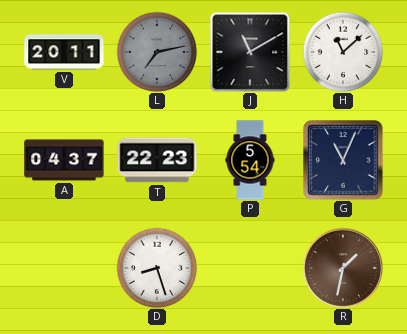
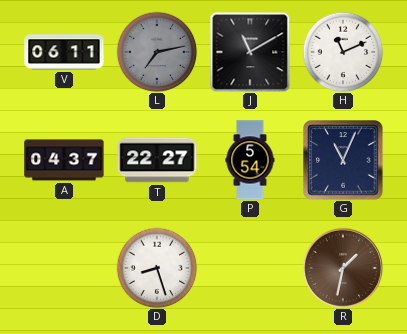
V: 20:11 -> 06:11
H: 11:08 -> 11:11
T: 22:23 -> 22:27
